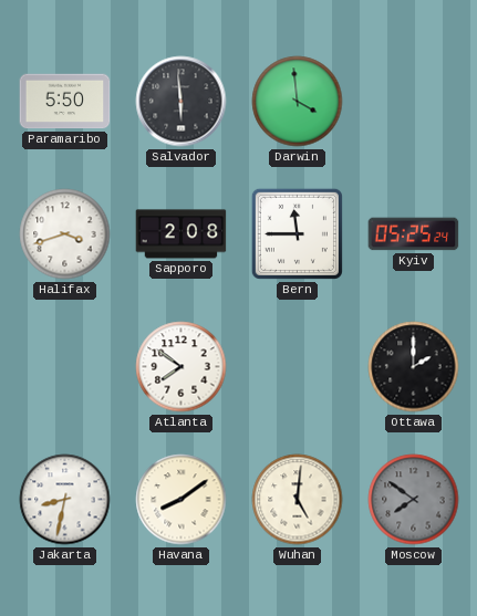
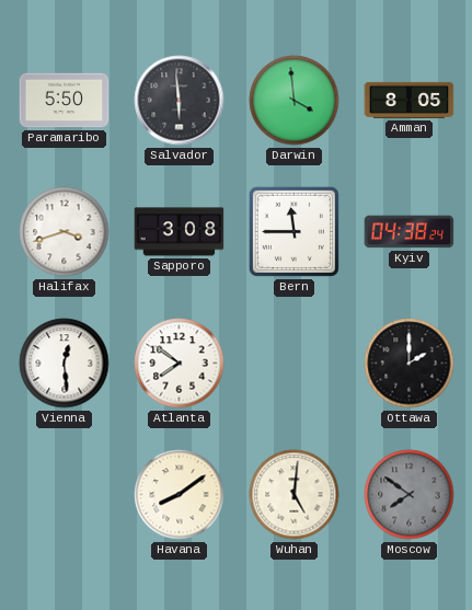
Amman: none -> 8:05
Sapporo: 2:08 -> 3:08
Kyiv: 05:25 -> 04:38
Vienna: none -> 12:29
Jakarta: 8:32 -> none
